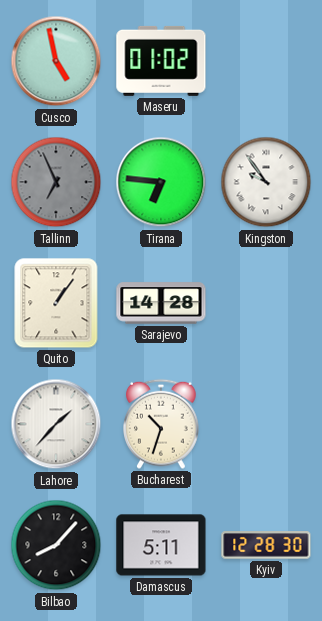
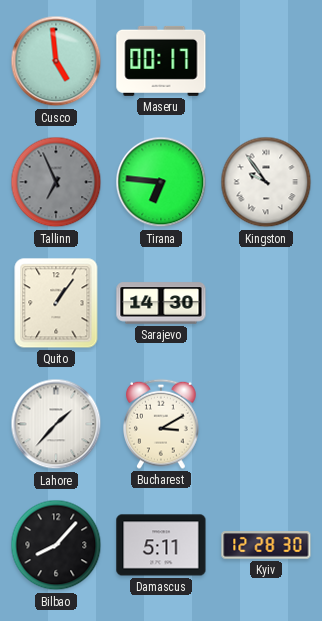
Cusco: 4:58 -> 4:59
Maseru: 01:02 -> 00:17
Sarajevo: 14:28 -> 14:30
Bucharest: 10:33 -> 3:10
